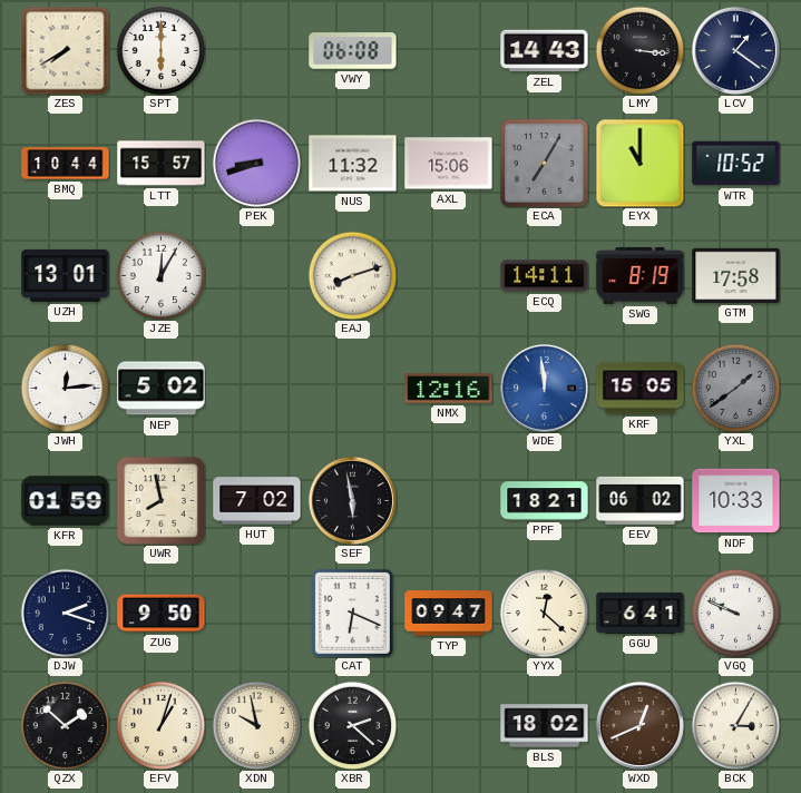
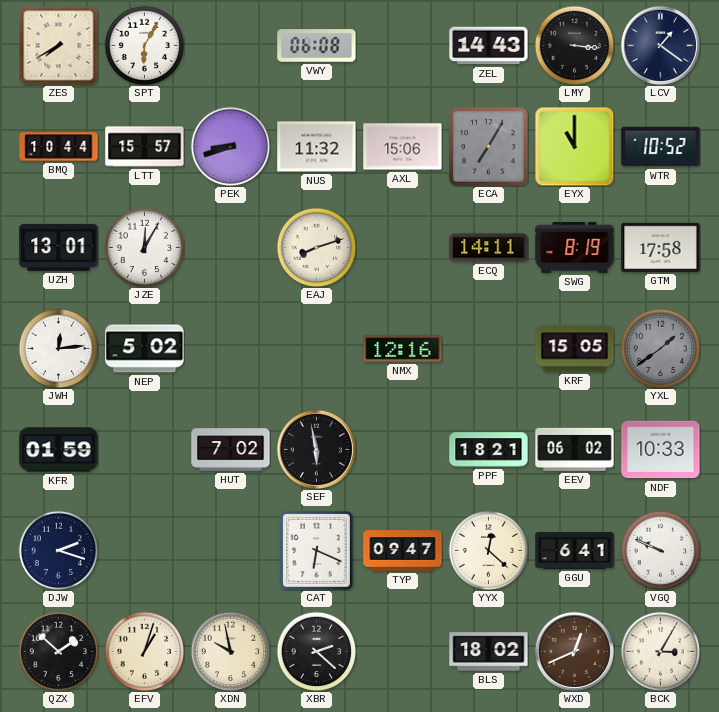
SPT: 6:00 -> 6:05
WDE: 11:59 -> none
UWR: 7:58 -> none
ZUG: 9:50 -> none
